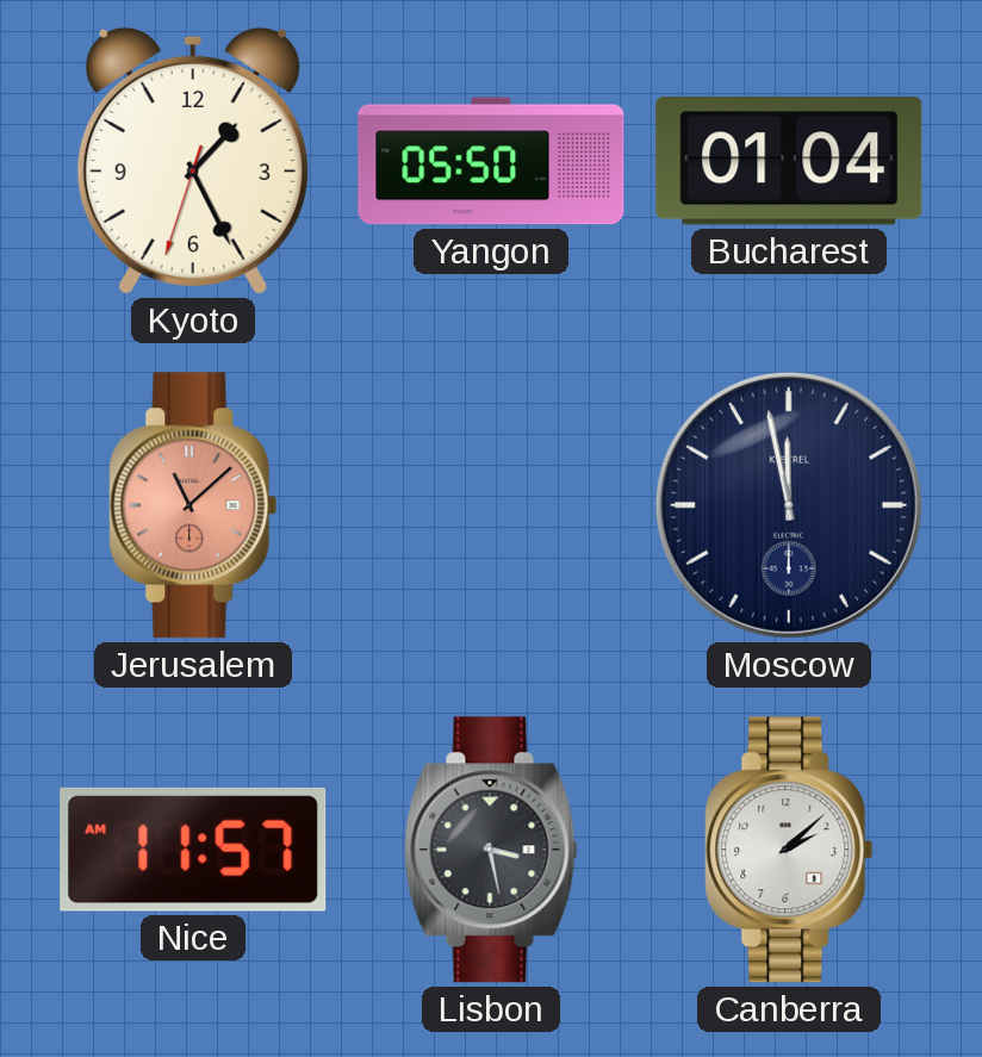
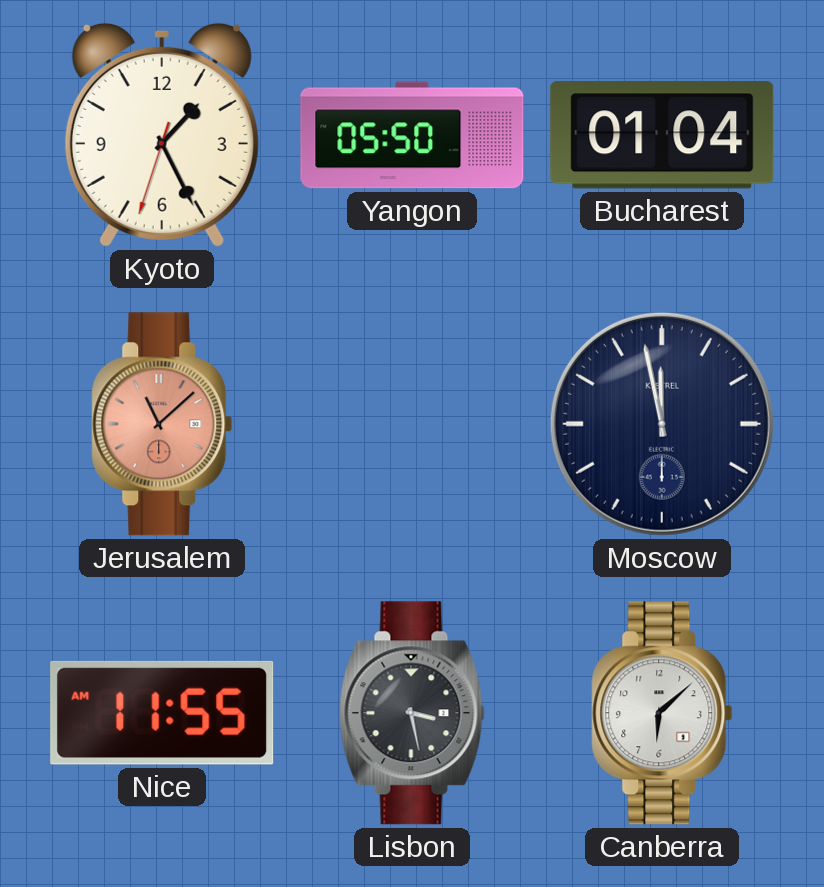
Nice: 11:57 -> 11:55
Canberra: 2:08 -> 6:08
